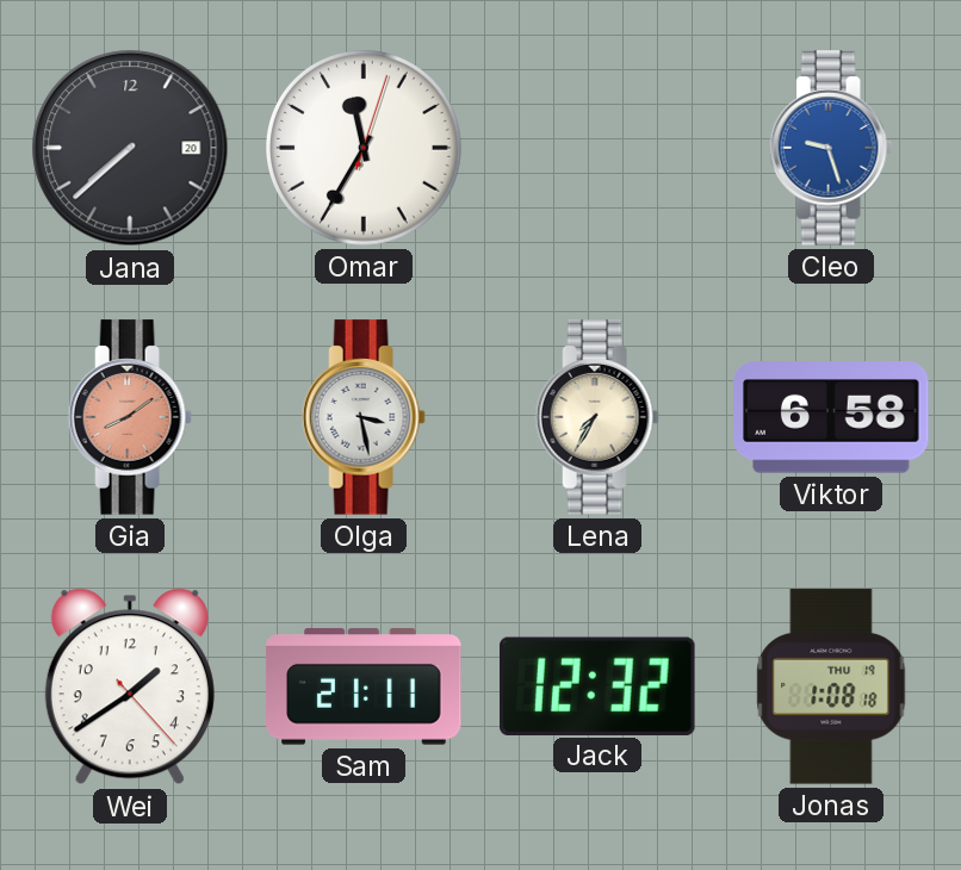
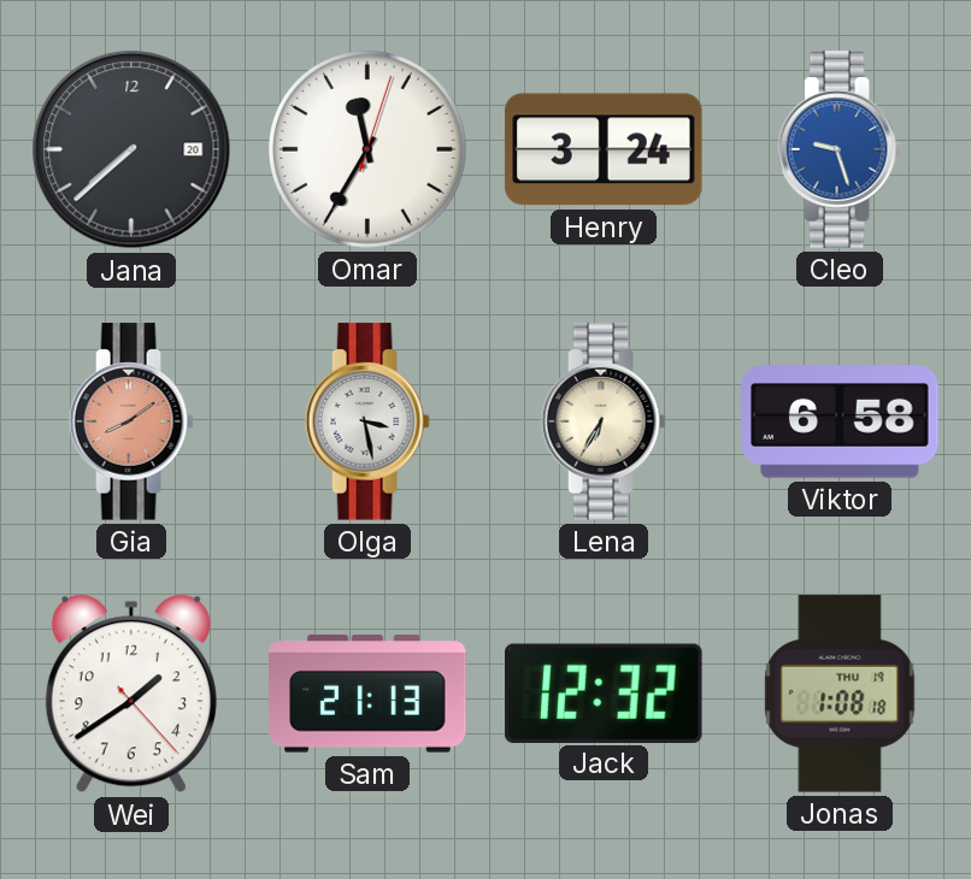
Henry: none -> 3:24
Lena: 7:35 -> 6:35
Sam: 21:11 -> 21:13
